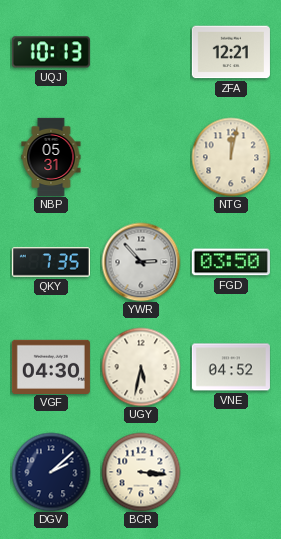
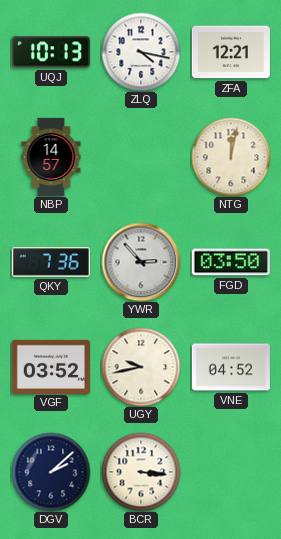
ZLQ: none -> 4:17
NBP: 05:31 -> 14:57
QKY: 7:35 -> 7:36
VGF: 04:30 -> 03:52
UGY: 5:32 -> 9:43
